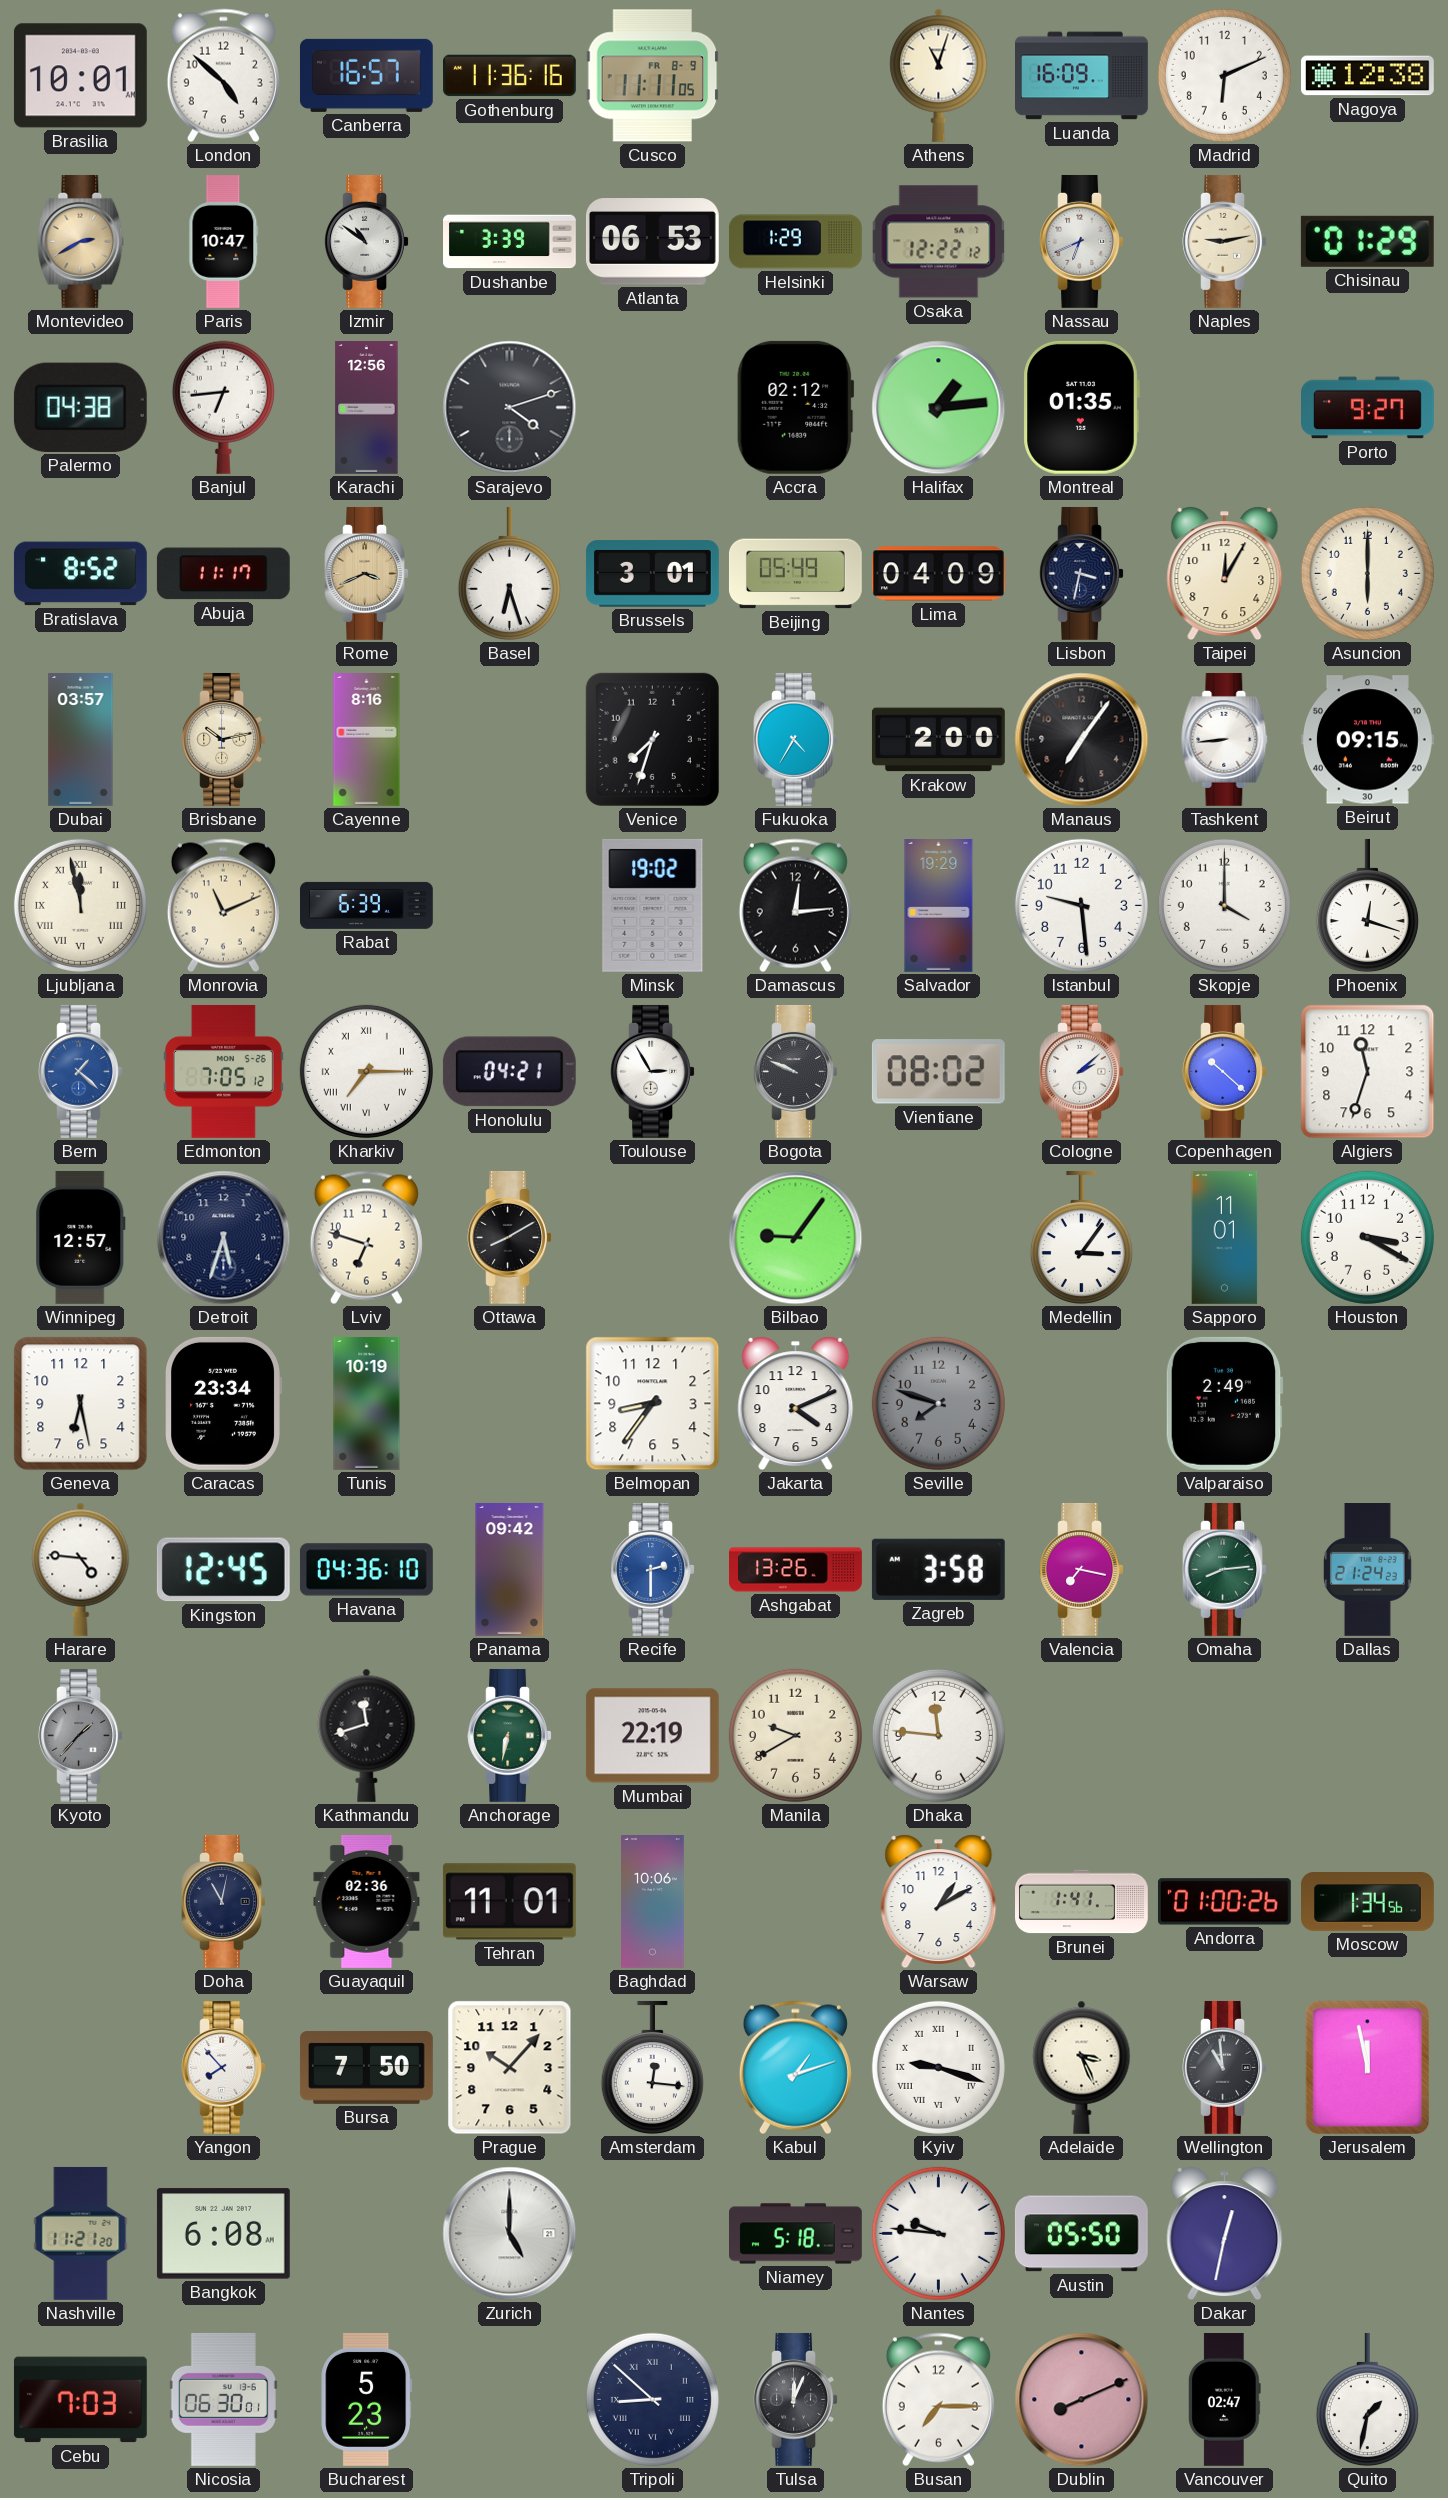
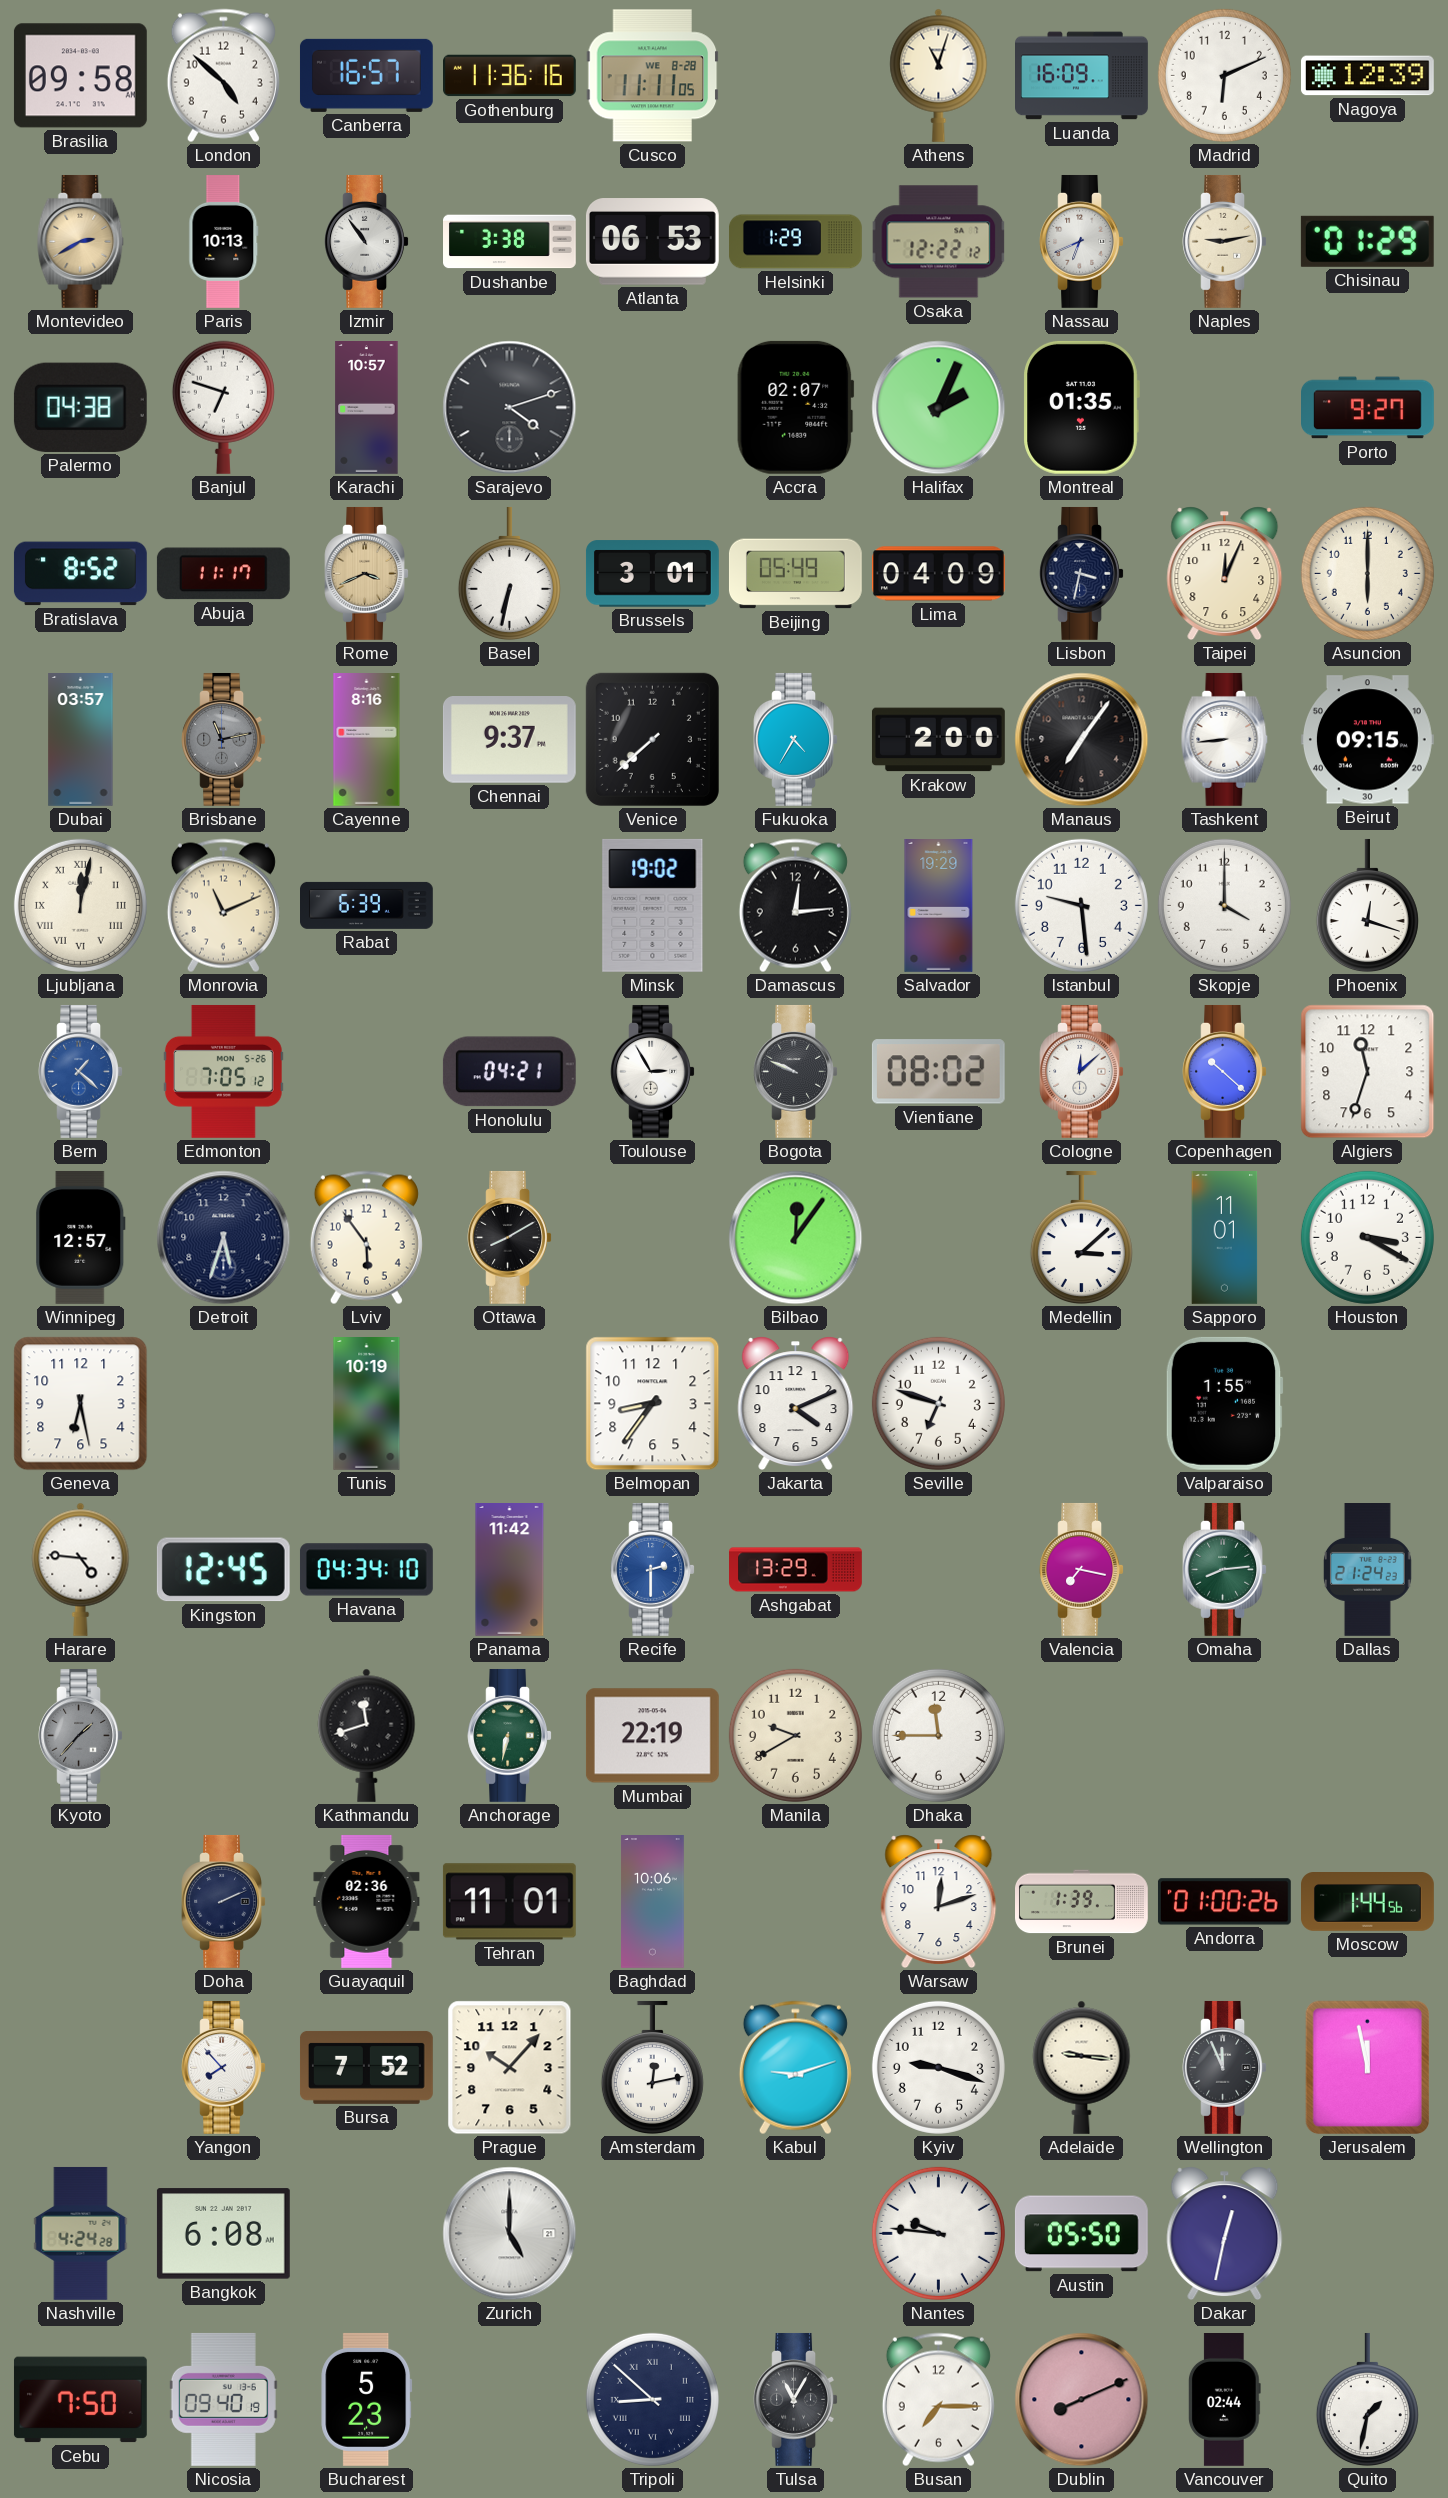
Brasilia: 10:01 -> 09:58
Cusco date: FR 8-9 -> WE 8-28
Nagoya: 12:38 -> 12:39
Paris: 10:47 -> 10:13
Izmir: 10:51 -> 10:54
Dushanbe: 3:39 -> 3:38
Banjul: 6:44 -> 6:48
Karachi: 12:56 -> 10:57
Accra: 02:12 -> 02:07
Halifax: 1:14 -> 2:04
Basel: 6:27 -> 6:32
Taipei: 12:05 -> 12:04
Brisbane: 10:13 -> 11:13
Brisbane dial: cream -> grey
Chennai: none -> 9:37
Venice: 7:33 -> 7:38
Ljubljana: 11:58 -> 12:02
Kharkiv: 7:15 -> none
Cologne: 2:08 -> 12:08
Lviv: 6:48 -> 5:54
Bilbao: 9:06 -> 12:06
Medellin: 3:06 -> 3:08
Caracas: 23:34 -> none
Seville: 7:48 -> 6:48
Seville dial: grey -> white
Valparaiso: 2:49 -> 1:55
Havana: 04:36 -> 04:34
Panama: 09:42 -> 11:42
Ashgabat: 13:26 -> 13:29
Zagreb: 3:58 -> none
Dhaka: 11:46 -> 11:45
Doha: 11:02 -> 2:11
Warsaw: 1:10 -> 12:12
Brunei: 1:41 -> 1:39
Moscow: 1:34 -> 1:44
Bursa: 7:50 -> 7:52
Amsterdam: 12:16 -> 12:13
Kabul: 1:12 -> 9:12
Kyiv numerals: Roman -> Arabic
Adelaide: 3:26 -> 9:16
Wellington: 10:59 -> 11:56
Nashville: 11:21 -> 4:24
Niamey: 5:18 -> none
Cebu: 7:03 -> 7:50
Nicosia: 06:30 -> 09:40
Tulsa: 12:04 -> 11:05
Vancouver: 02:47 -> 02:44
